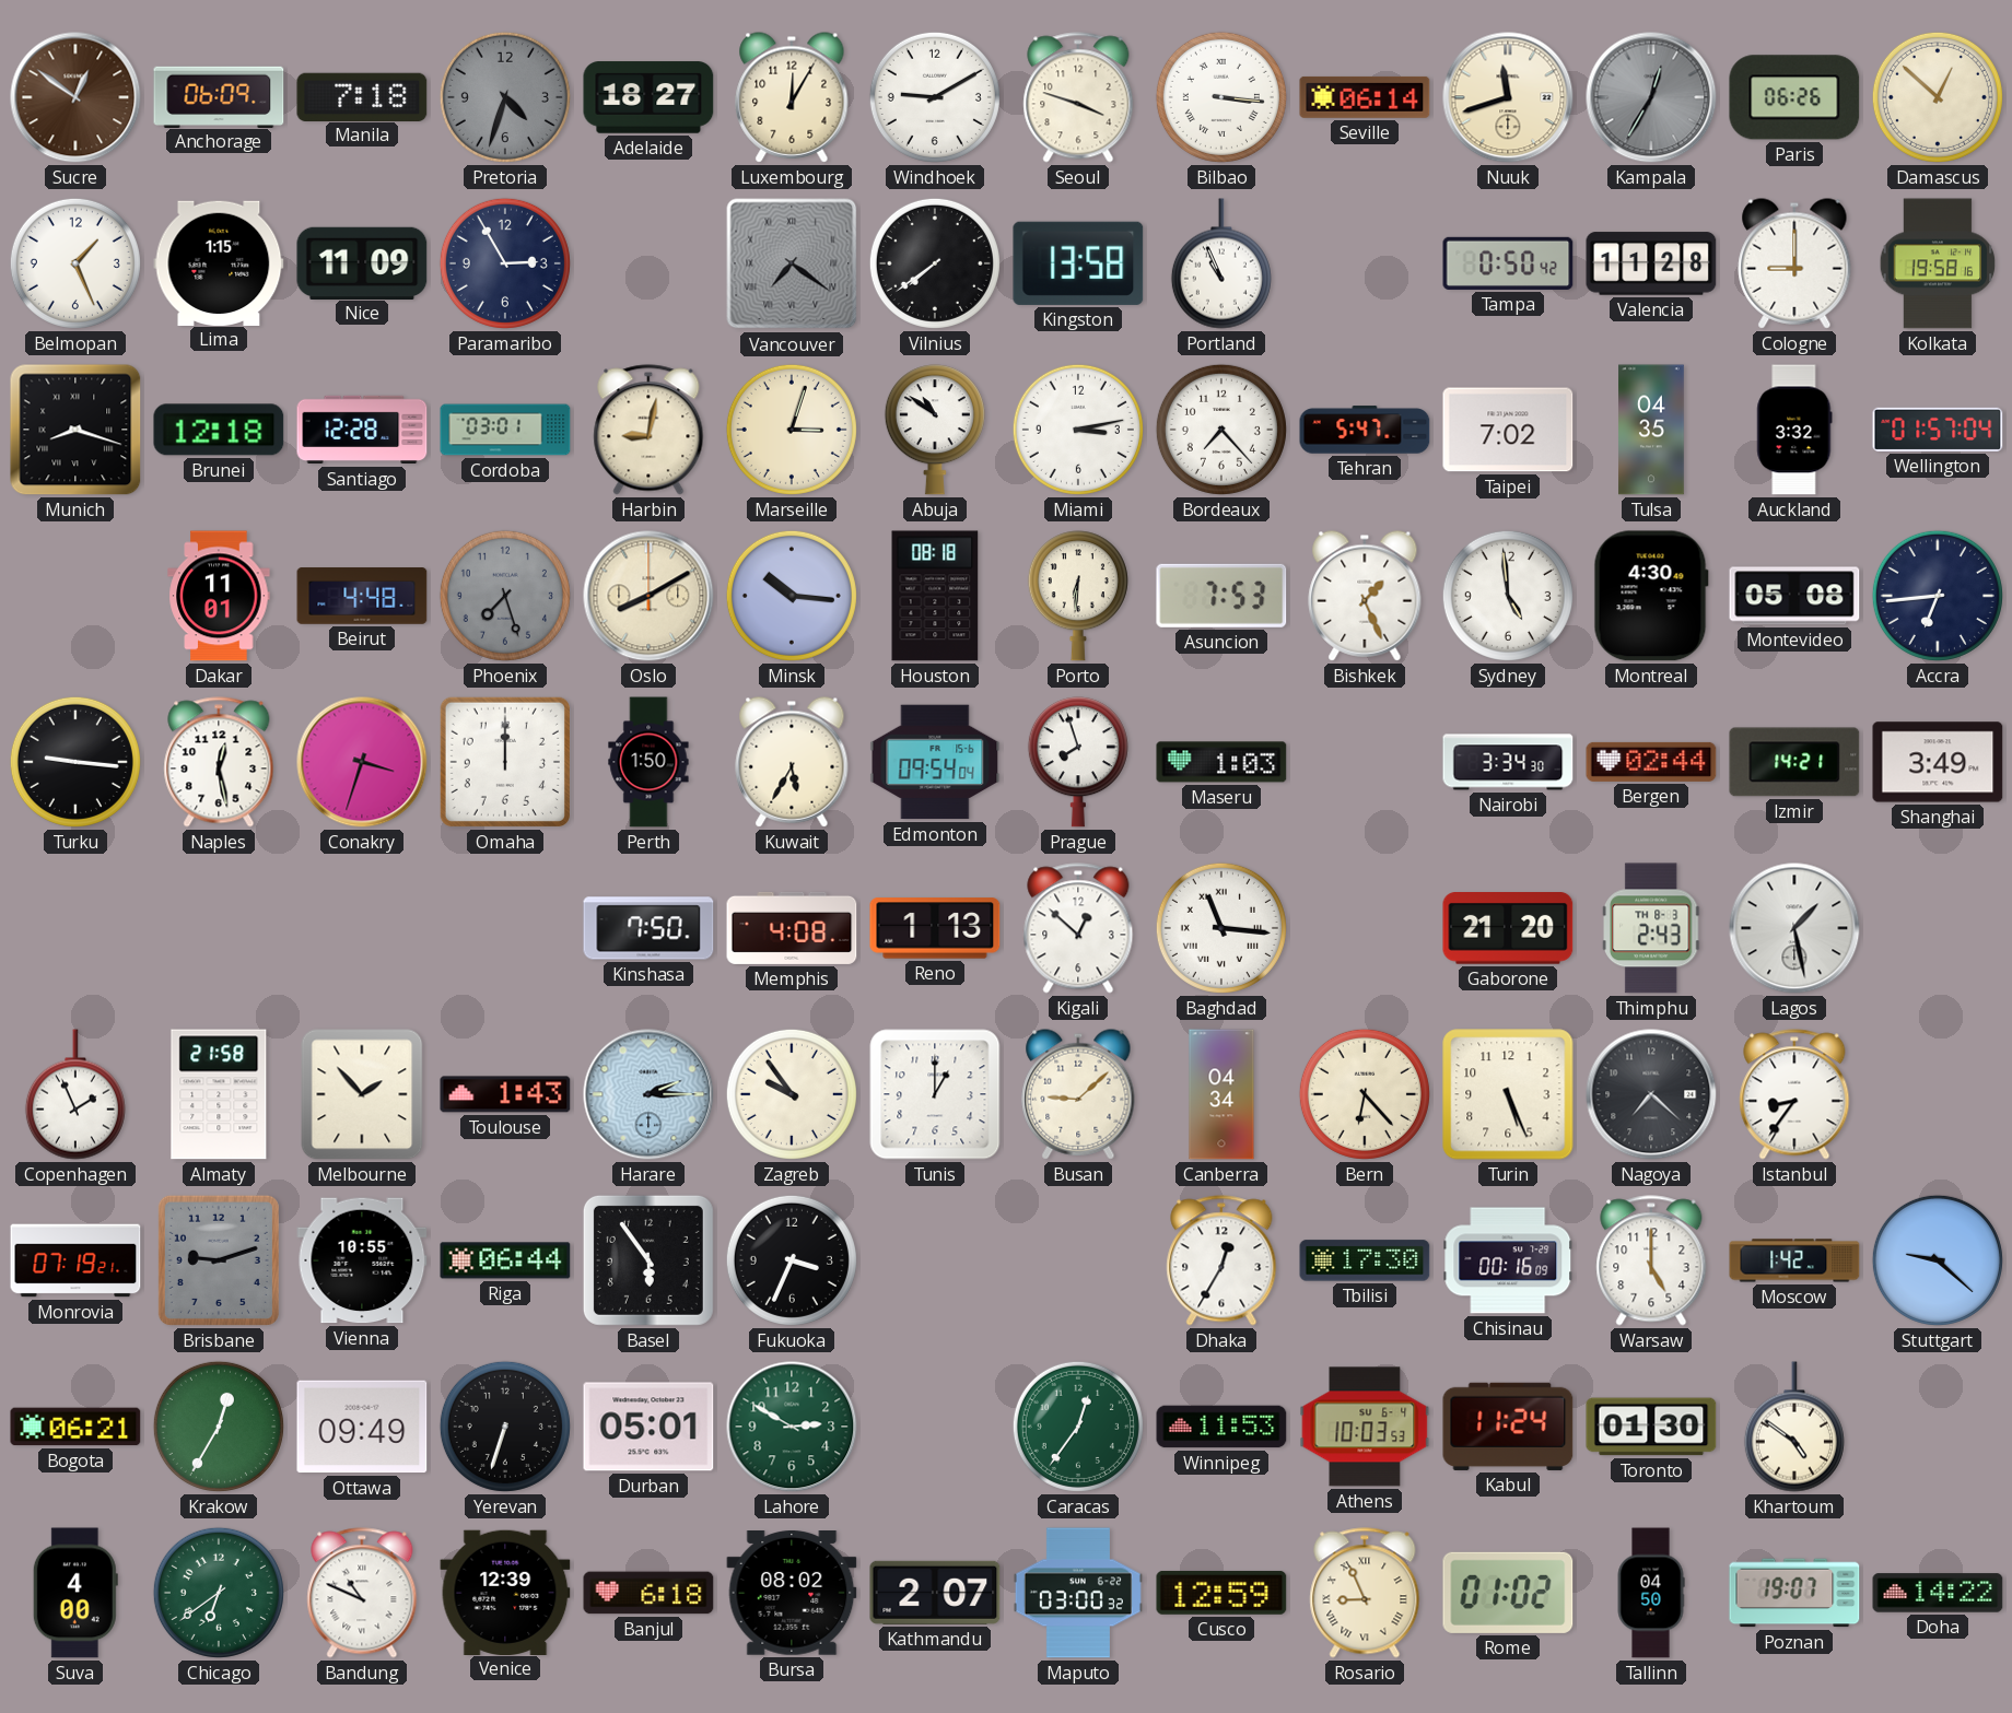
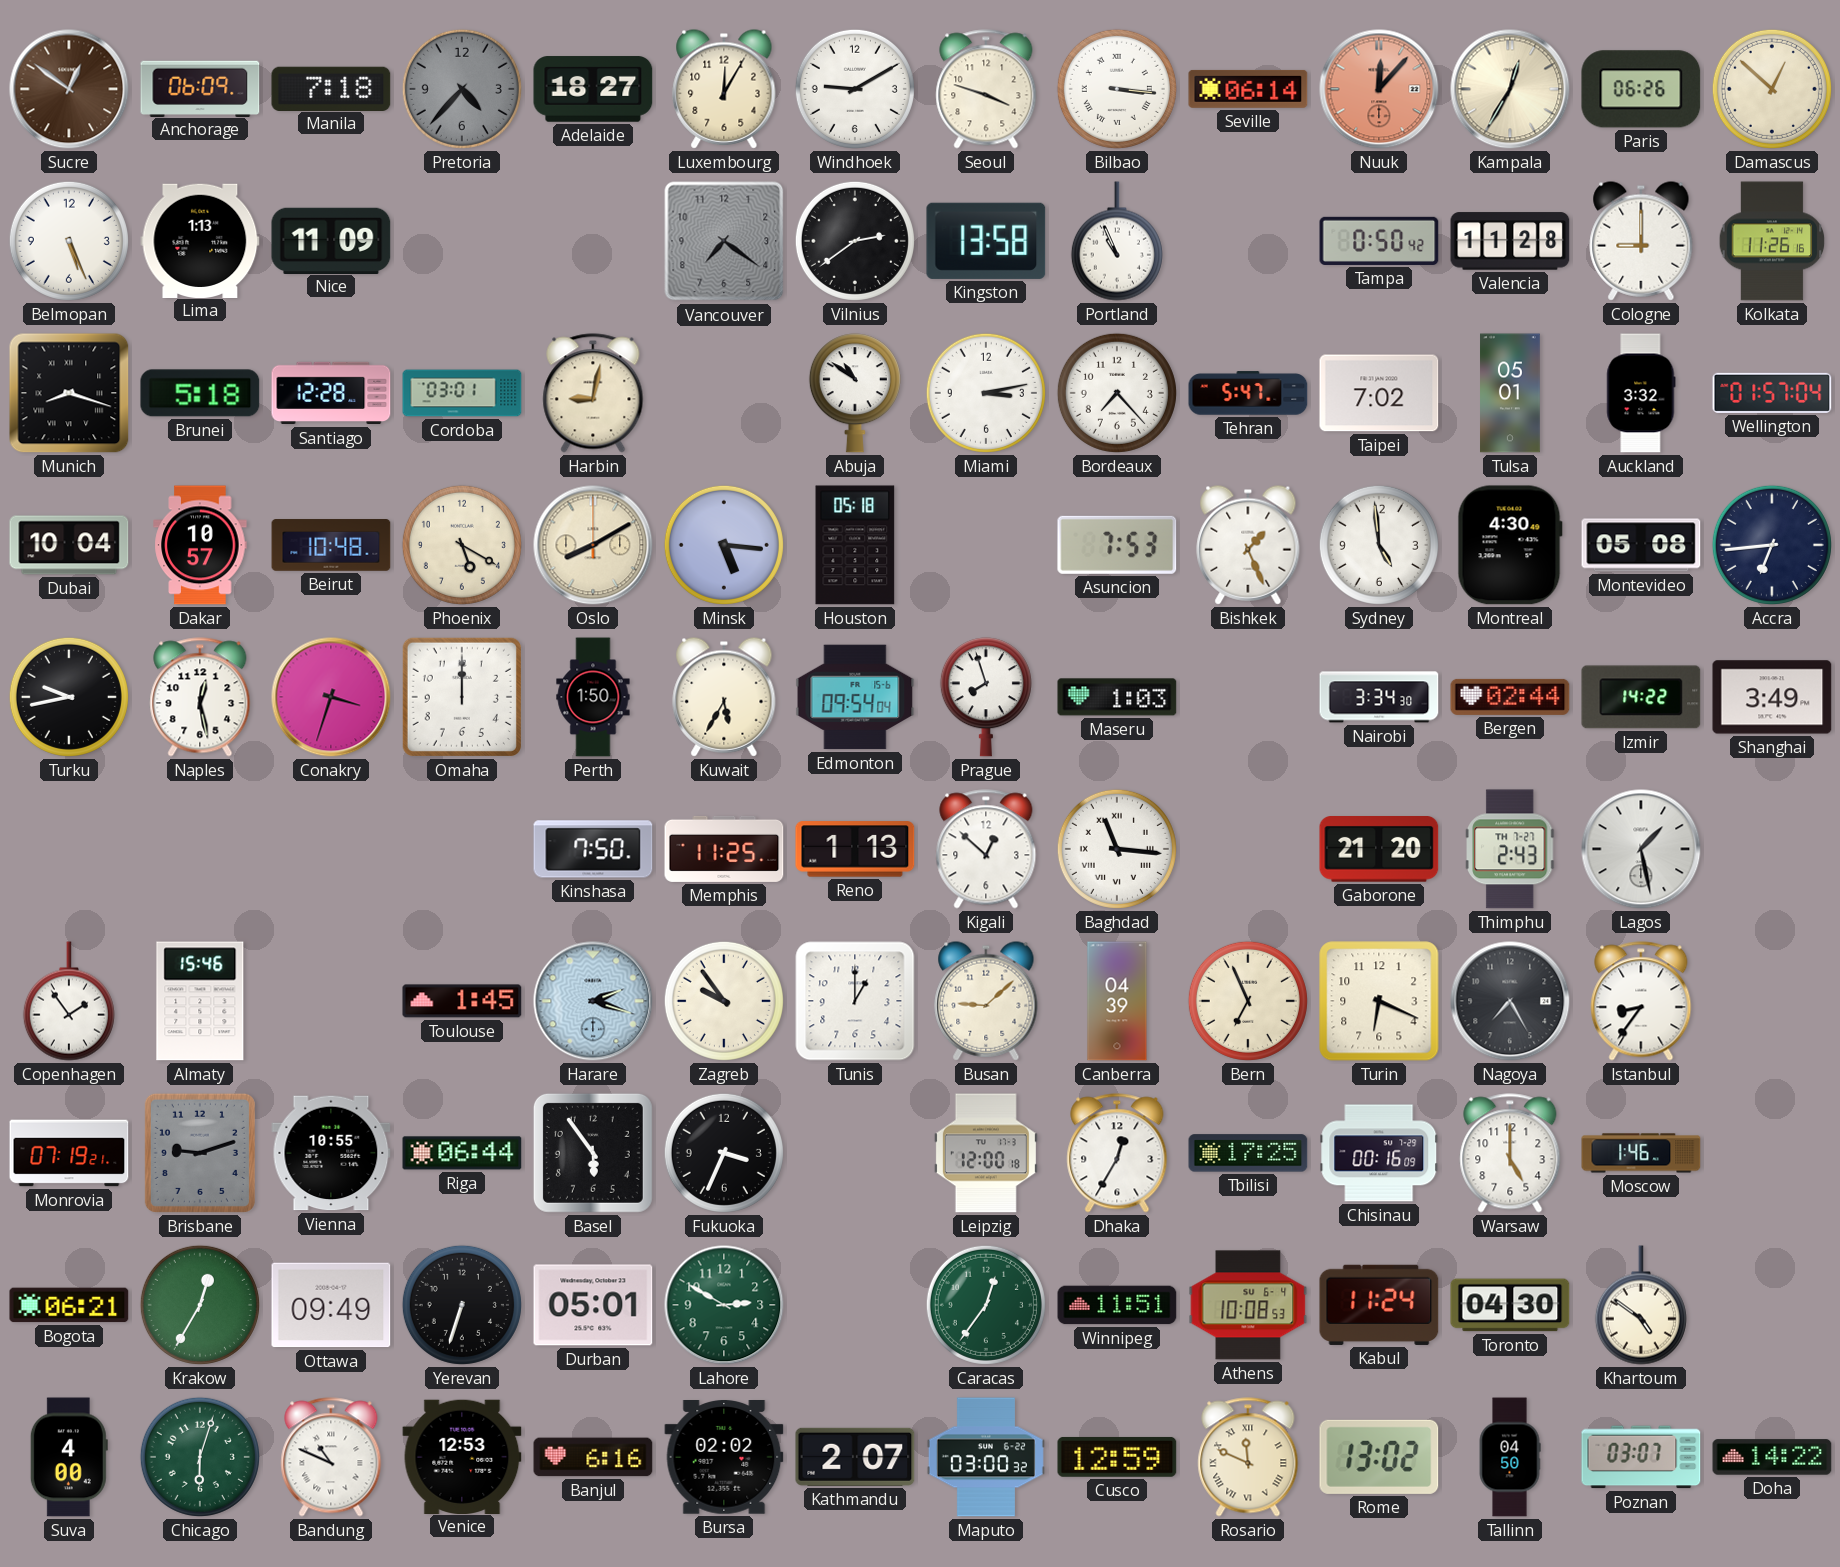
Pretoria: 4:33 -> 4:37
Nuuk: 11:42 -> 12:07
Nuuk dial: cream -> salmon
Kampala dial: grey -> cream
Belmopan: 1:26 -> 5:26
Lima: 1:15 -> 1:13
Paramaribo: 2:55 -> none
Vancouver numerals: Roman -> Arabic
Vilnius: 7:39 -> 2:39
Kolkata: 19:58 -> 11:26
Brunei: 12:18 -> 5:18
Marseille: 3:03 -> none
Tulsa: 04:35 -> 05:01
Dubai: none -> 10:04
Dakar: 11:01 -> 10:57
Beirut: 4:48 -> 10:48
Phoenix: 7:27 -> 5:20
Phoenix dial: grey -> cream
Minsk: 10:16 -> 5:16
Houston: 08:18 -> 05:18
Porto: 6:31 -> none
Turku: 9:16 -> 9:43
Izmir: 14:21 -> 14:22
Memphis: 4:08 -> 11:25
Thimphu date: TH 8-3 -> TH 7-27
Copenhagen: 1:56 -> 1:54
Almaty: 21:58 -> 15:46
Melbourne: 1:53 -> none
Toulouse: 1:43 -> 1:45
Harare: 2:15 -> 2:18
Canberra: 04:34 -> 04:39
Bern: 6:23 -> 6:56
Turin: 5:26 -> 6:19
Nagoya: 7:22 -> 7:25
Leipzig: none -> 12:00
Tbilisi: 17:30 -> 17:25
Moscow: 1:42 -> 1:46
Stuttgart: 9:22 -> none
Winnipeg: 11:53 -> 11:51
Athens: 10:03 -> 10:08
Toronto: 01:30 -> 04:30
Chicago: 6:39 -> 6:03
Venice: 12:39 -> 12:53
Banjul: 6:18 -> 6:16
Bursa: 08:02 -> 02:02
Rosario: 8:56 -> 11:49
Rome: 01:02 -> 13:02
Poznan: 19:07 -> 03:07
